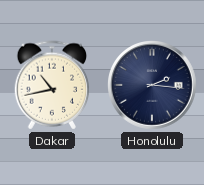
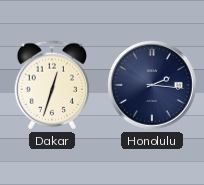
Dakar: 10:43 -> 12:33
